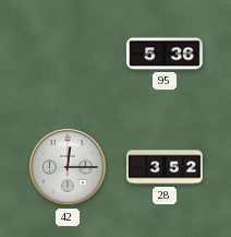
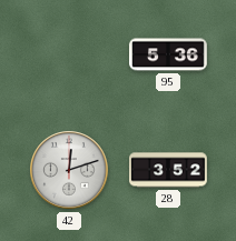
42: 12:15 -> 12:12
